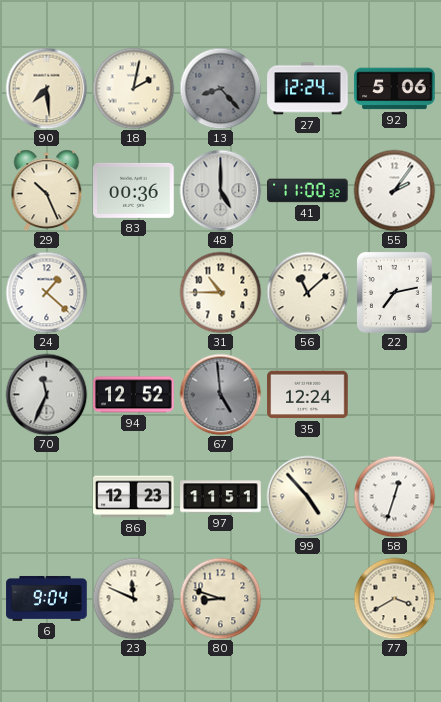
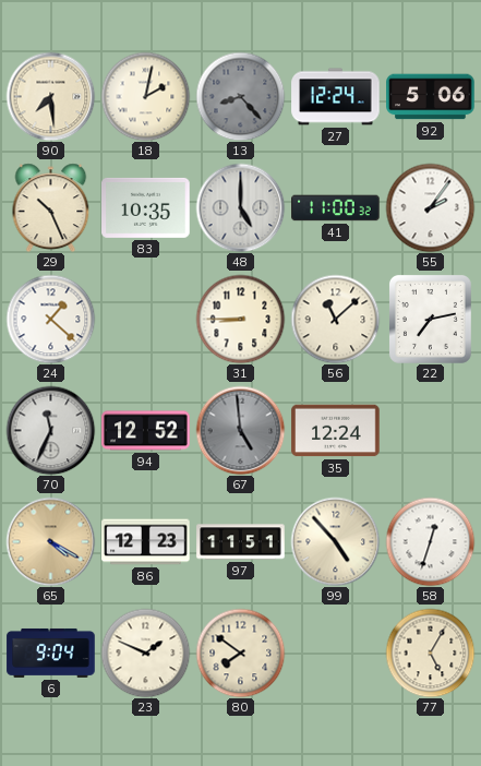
83: 00:36 -> 10:35
31: 10:45 -> 8:45
65: none -> 4:20
23: 11:49 -> 1:49
80: 8:48 -> 7:51
77: 3:40 -> 5:05
